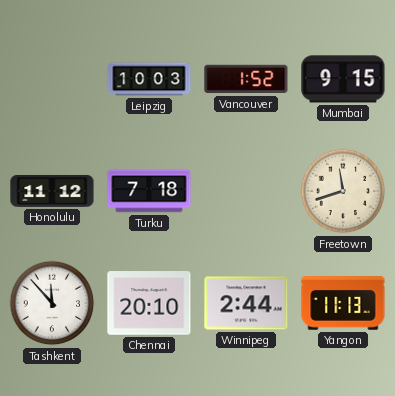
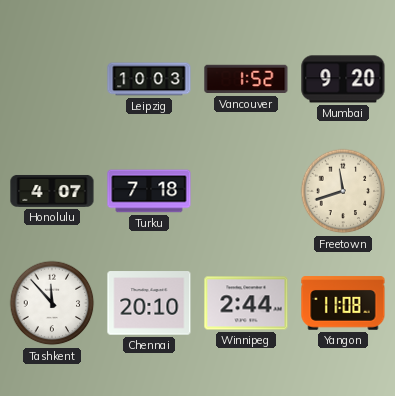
Mumbai: 9:15 -> 9:20
Honolulu: 11:12 -> 4:07
Yangon: 11:13 -> 11:08
